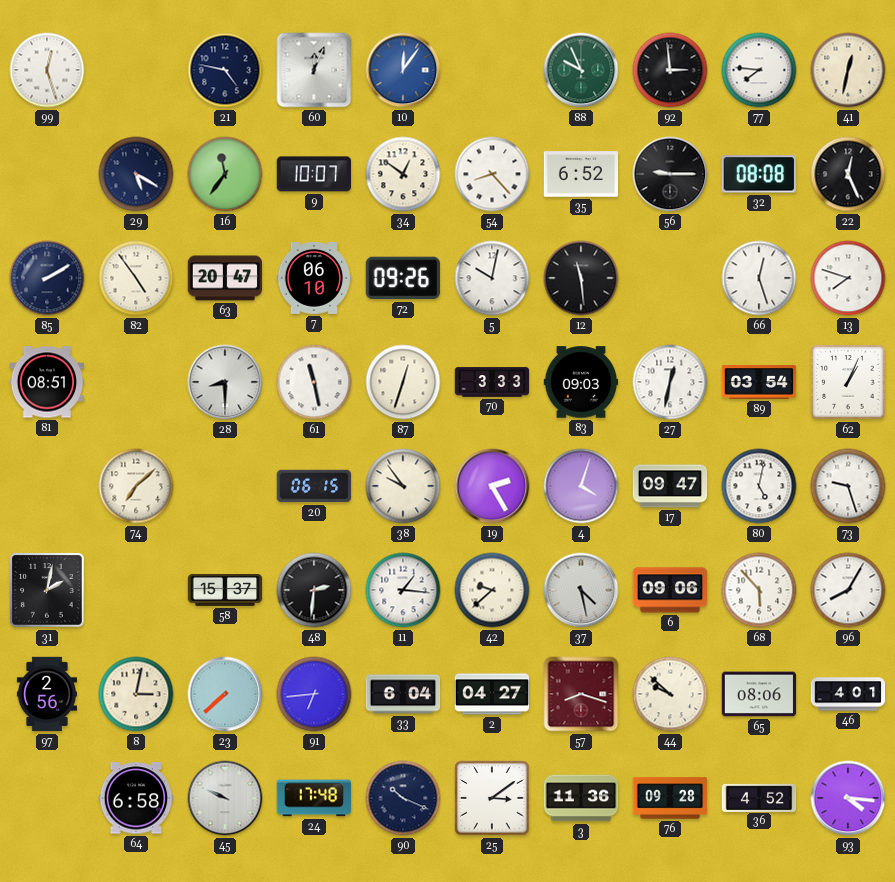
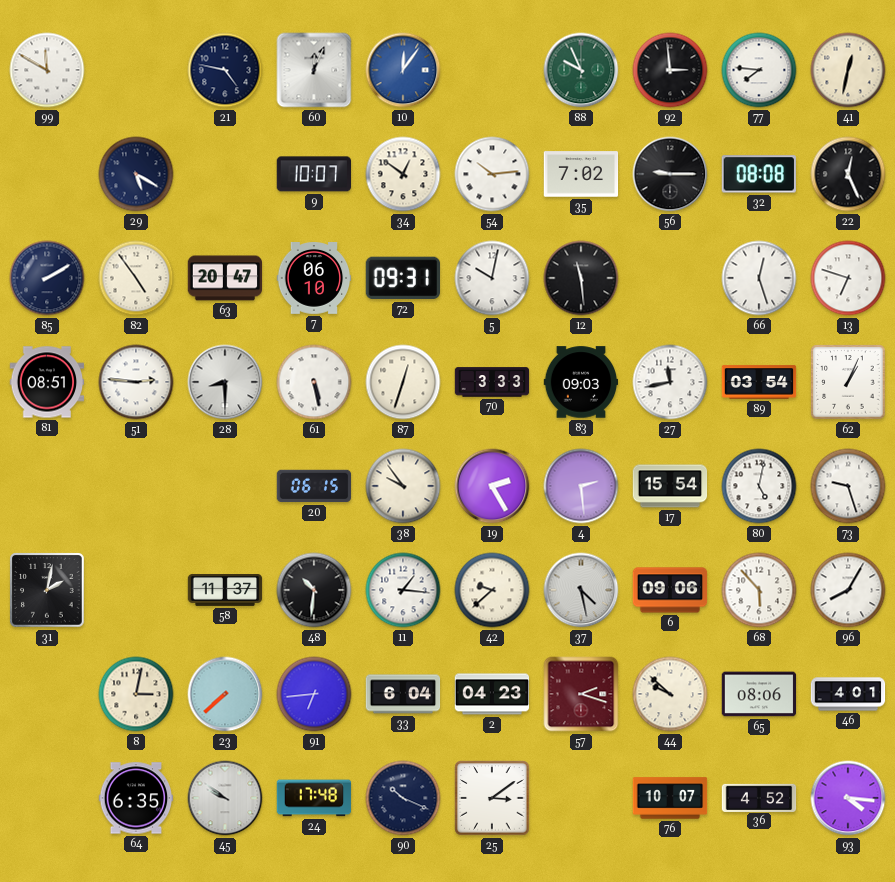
99: 12:27 -> 11:50
16: 11:36 -> none
54: 8:23 -> 10:14
35: 6:52 -> 7:02
72: 09:26 -> 09:31
13: 7:48 -> 6:48
51: none -> 2:46
61: 11:28 -> 5:28
27: 12:32 -> 11:43
74: 7:08 -> none
4: 4:03 -> 2:29
17: 09:47 -> 15:54
58: 15:37 -> 11:37
48: 2:31 -> 10:31
97: 2:56 -> none
2: 04:27 -> 04:23
57: 8:18 -> 2:18
64: 6:58 -> 6:35
45: 9:49 -> 9:51
3: 11:36 -> none
76: 09:28 -> 10:07
